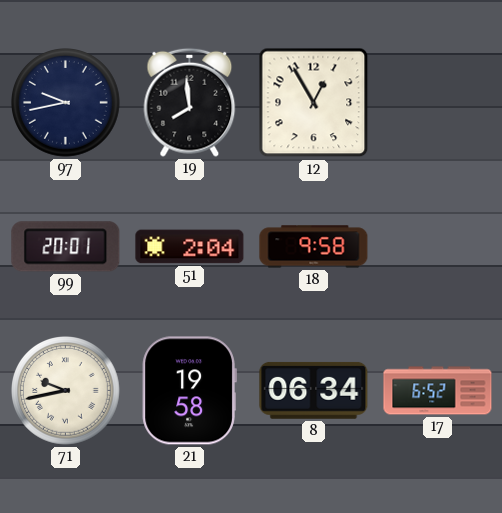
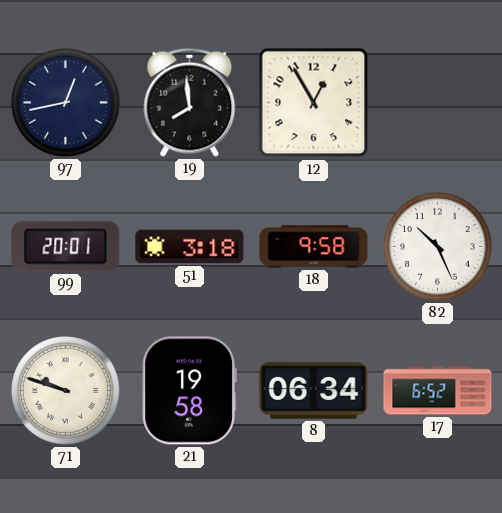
97: 9:43 -> 12:43
51: 2:04 -> 3:18
82: none -> 10:26
71: 9:43 -> 9:48
